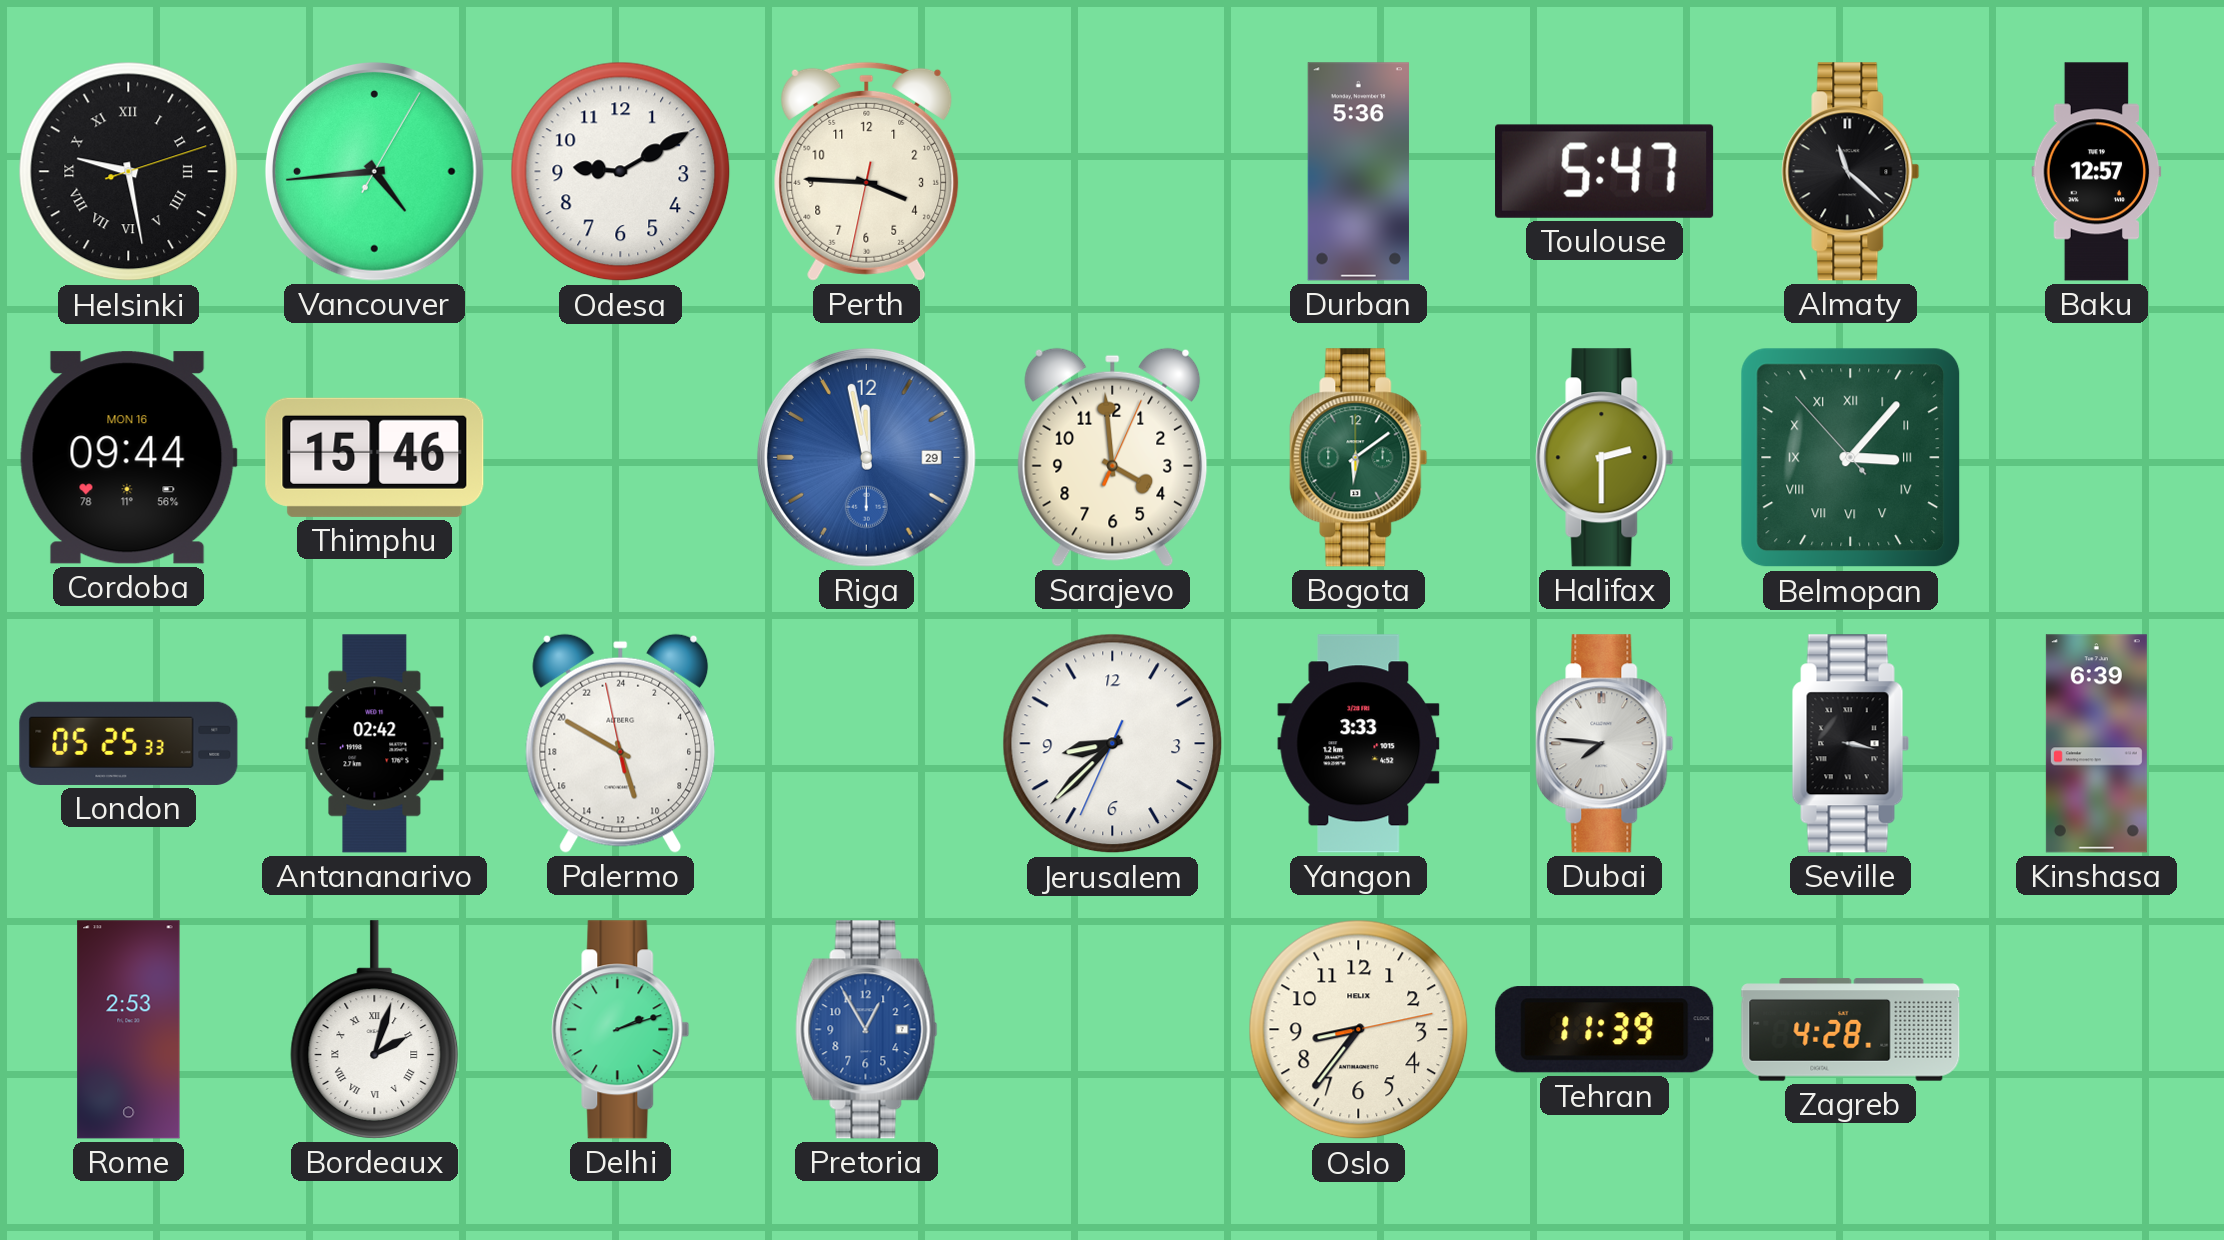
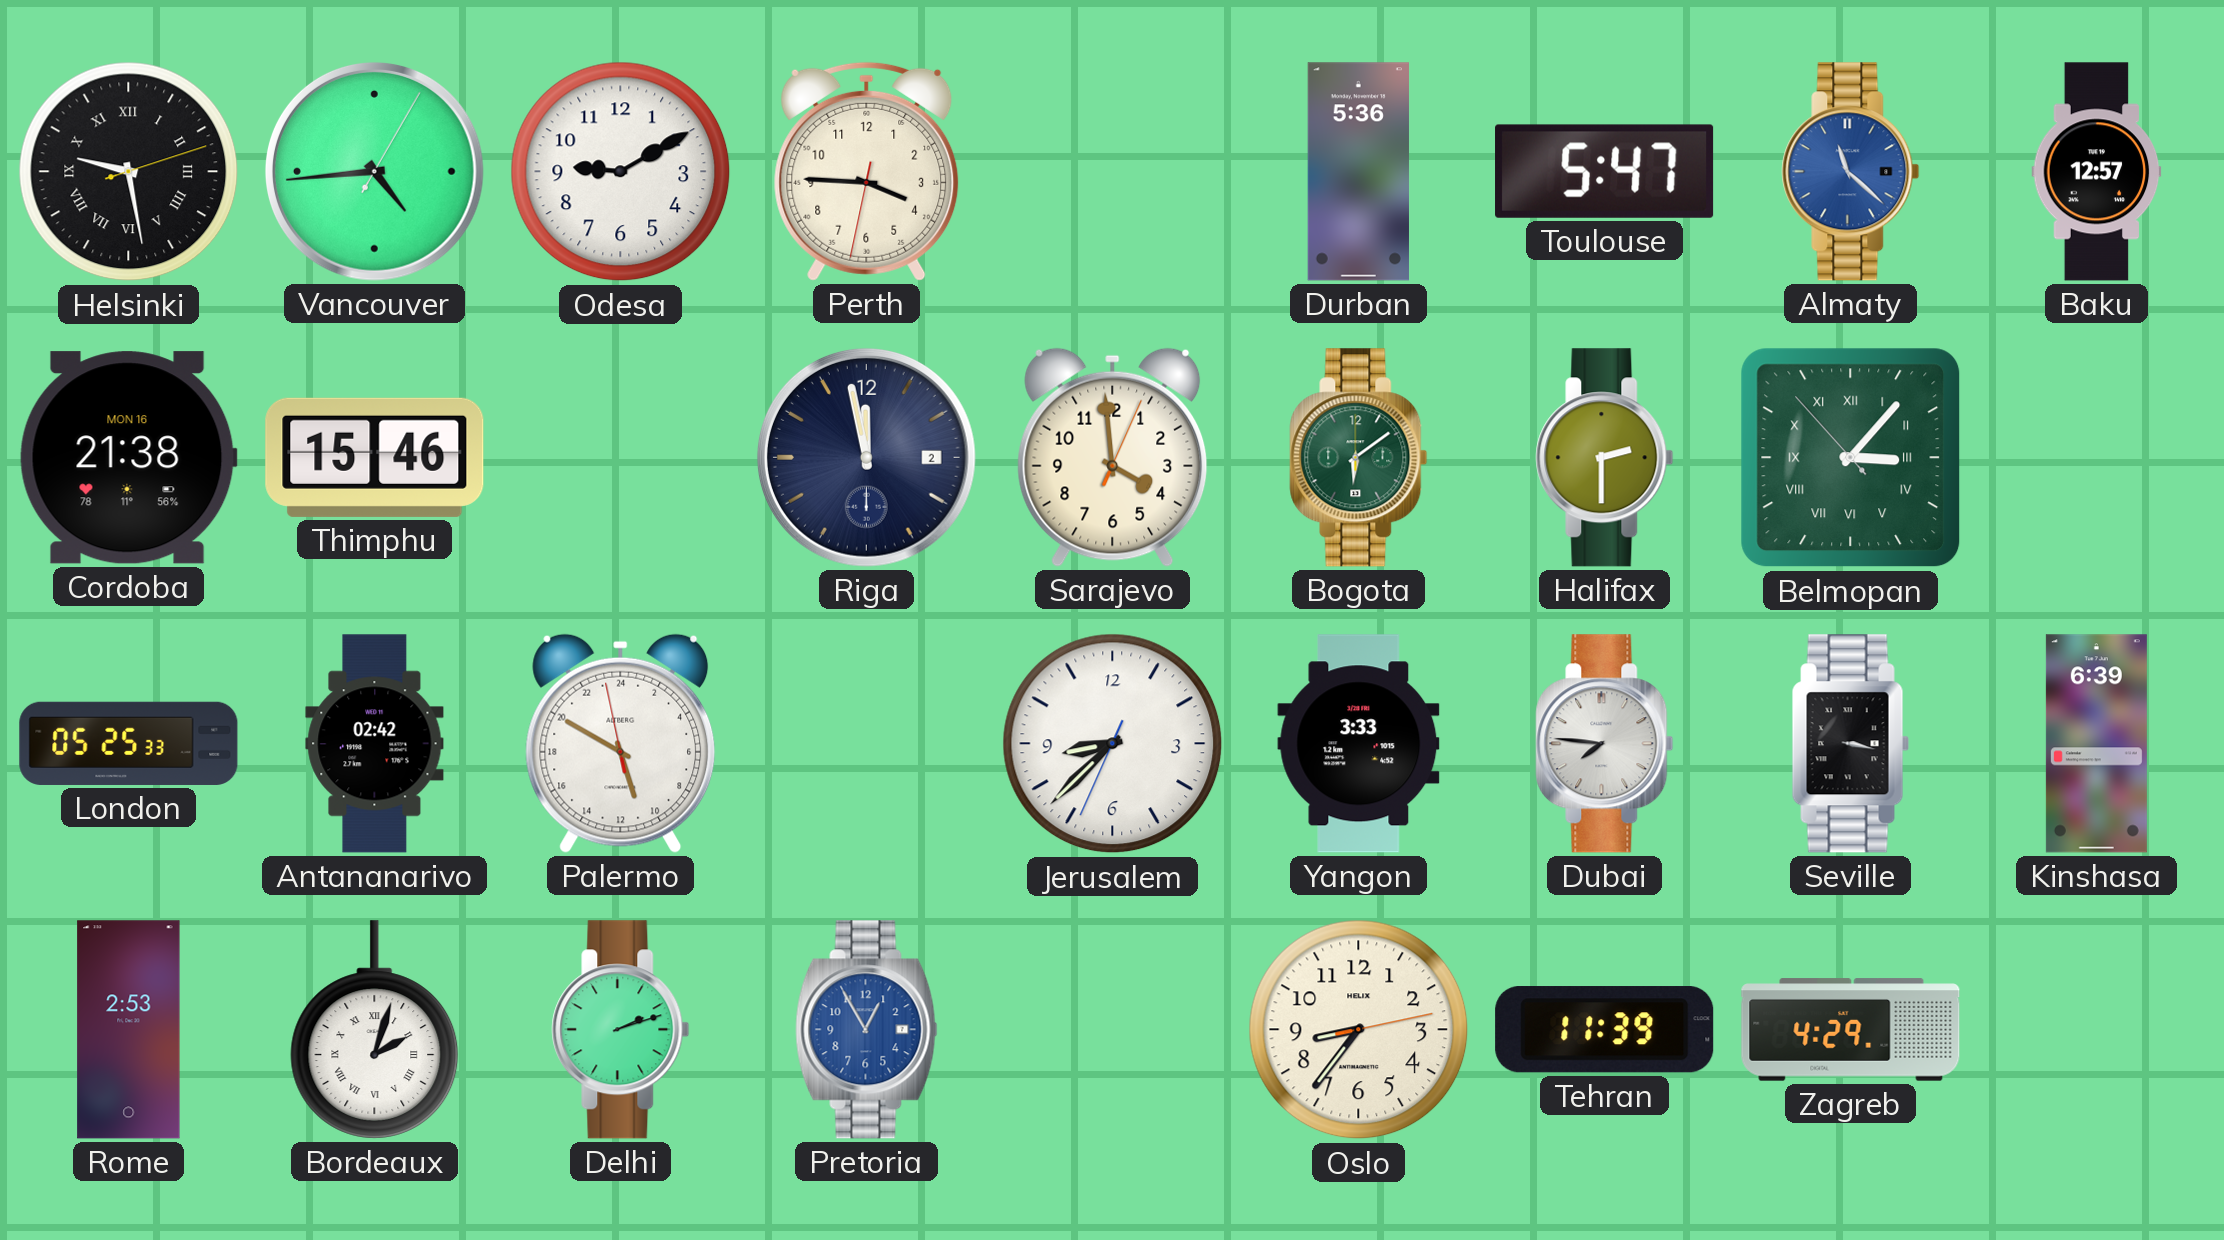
Almaty dial: black -> blue
Cordoba: 09:44 -> 21:38
Riga date: 29 -> 2
Riga dial: blue -> navy
Zagreb: 4:28 -> 4:29
